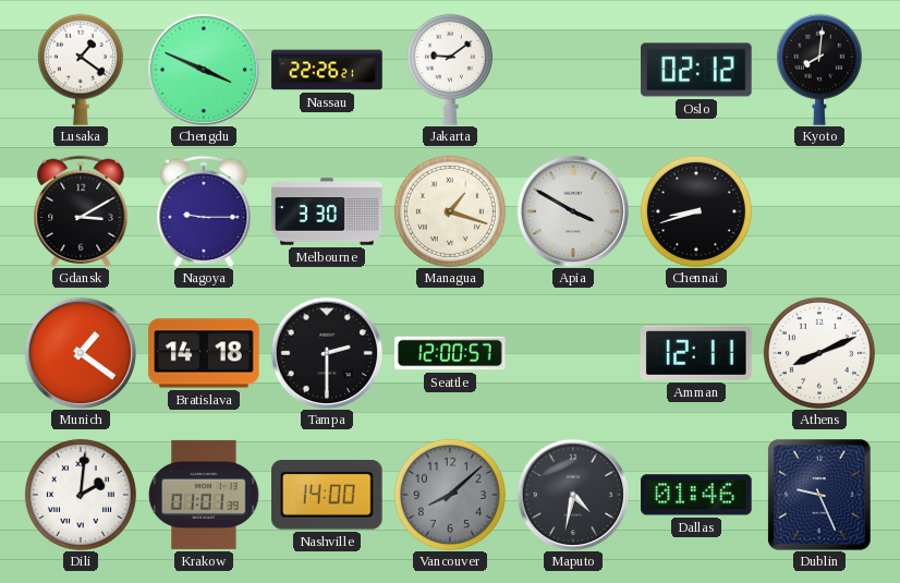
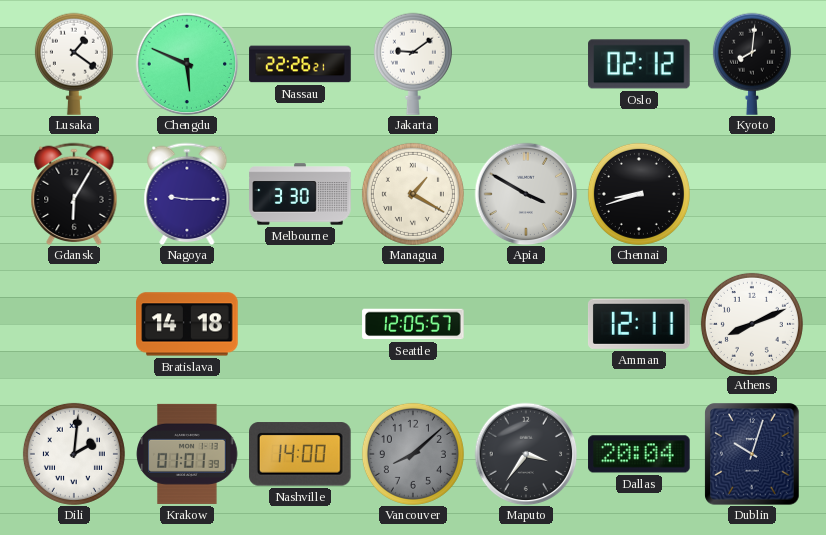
Chengdu: 3:49 -> 5:49
Gdansk: 3:10 -> 6:05
Managua: 1:18 -> 1:20
Munich: 1:21 -> none
Tampa: 2:30 -> none
Seattle: 12:00 -> 12:05
Maputo: 4:32 -> 3:36
Dallas: 01:46 -> 20:04
Dublin: 9:26 -> 10:03
